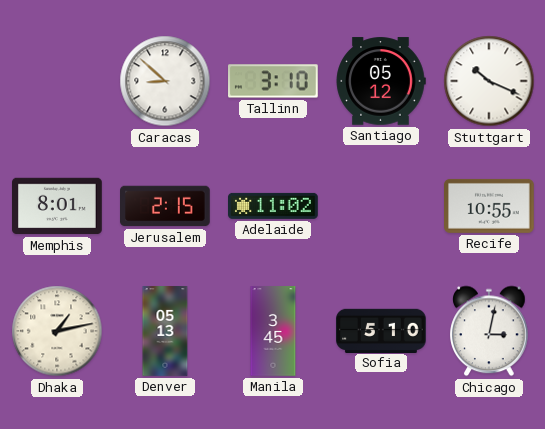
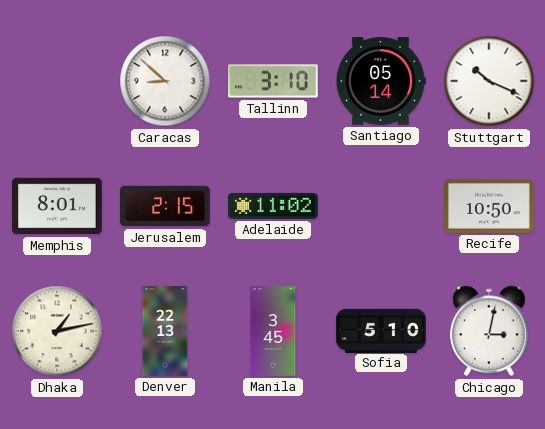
Santiago: 05:12 -> 05:14
Recife: 10:55 -> 10:50
Denver: 05:13 -> 22:13
